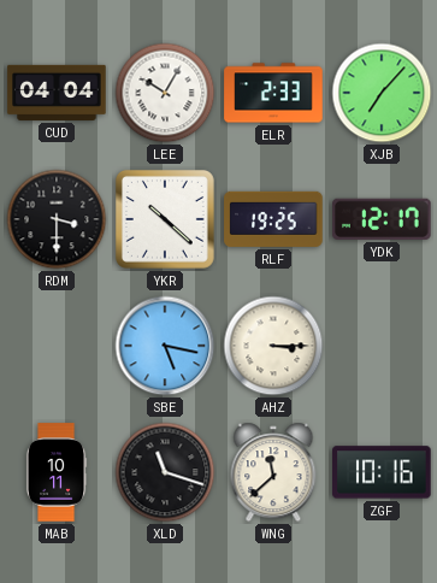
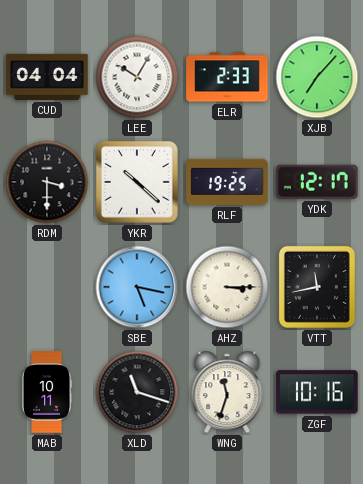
VTT: none -> 11:43
WNG: 11:38 -> 11:33
